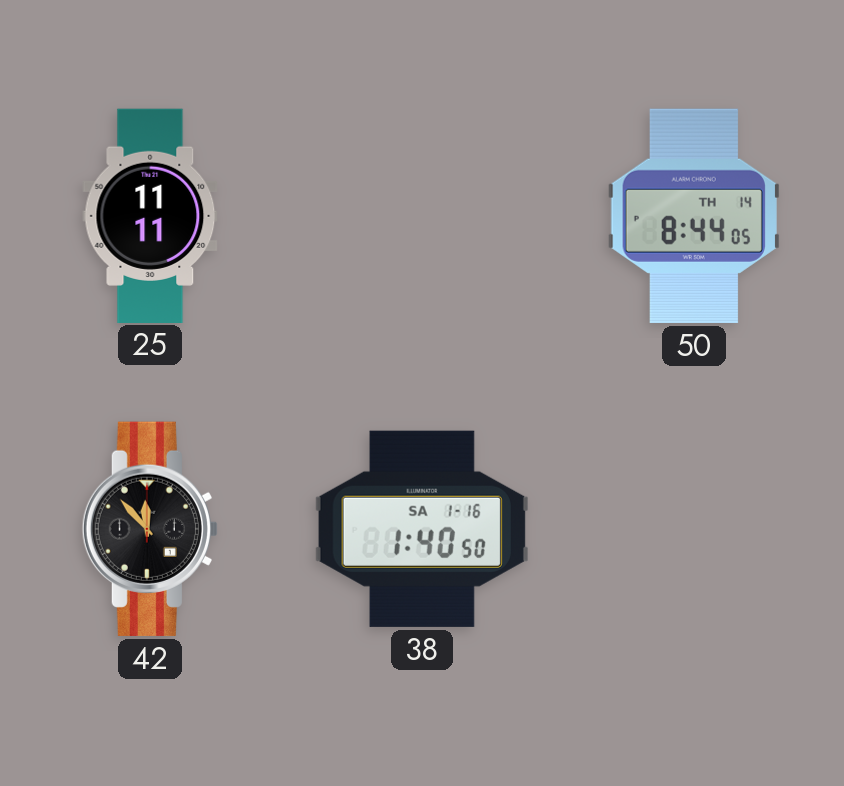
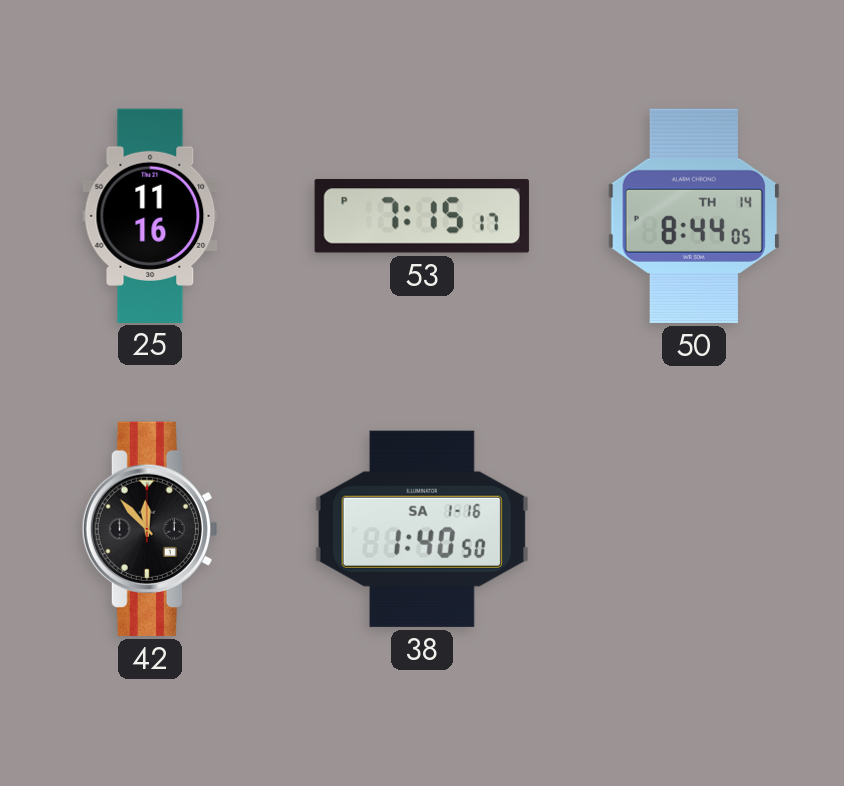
25: 11:11 -> 11:16
53: none -> 7:15
